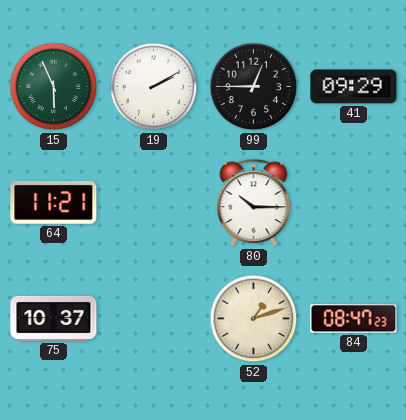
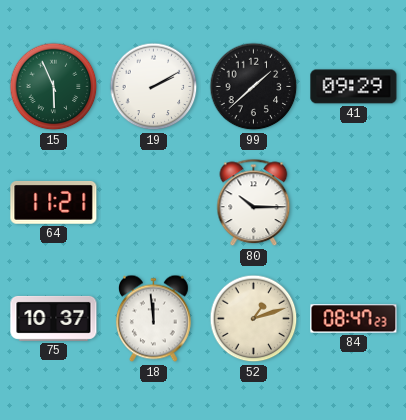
99: 12:45 -> 1:38
18: none -> 11:59
